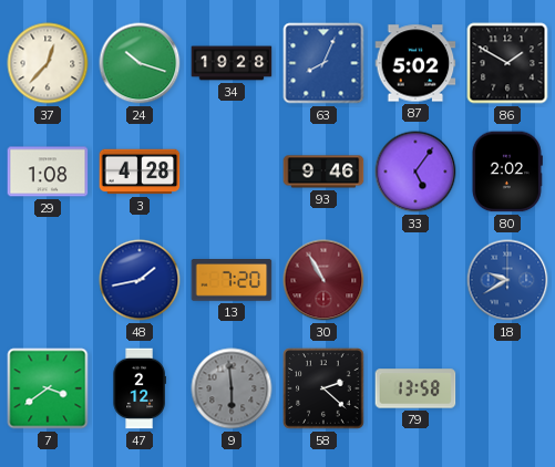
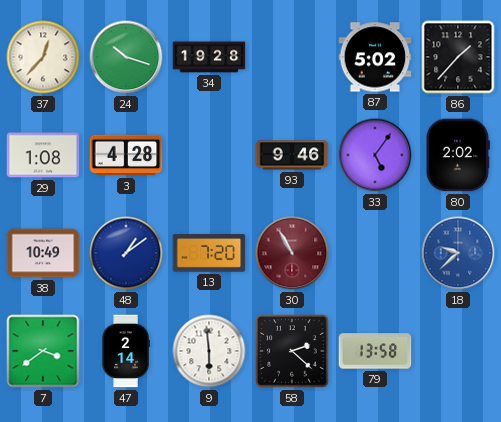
63: 8:04 -> none
86: 1:50 -> 1:37
38: none -> 10:49
48: 1:43 -> 1:09
18: 9:40 -> 9:38
47: 2:12 -> 2:14
9 dial: grey -> white
